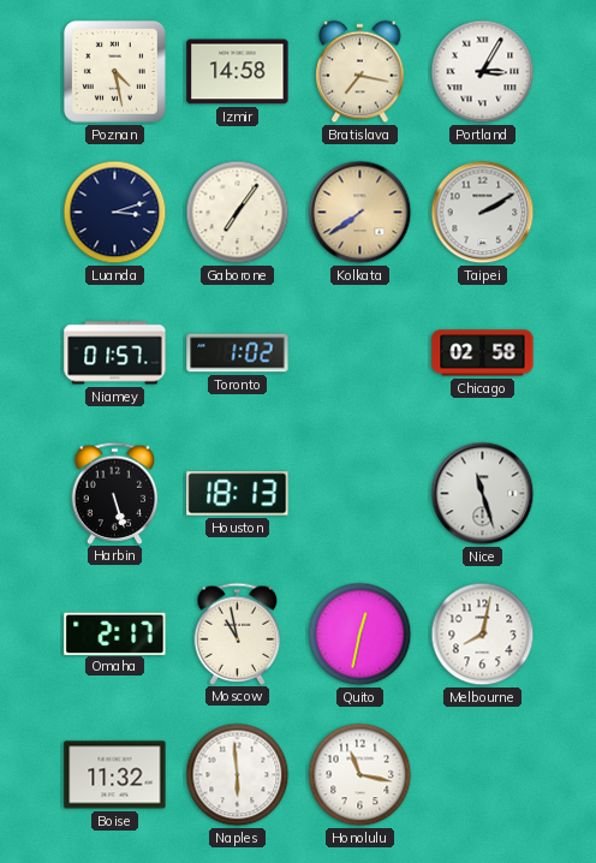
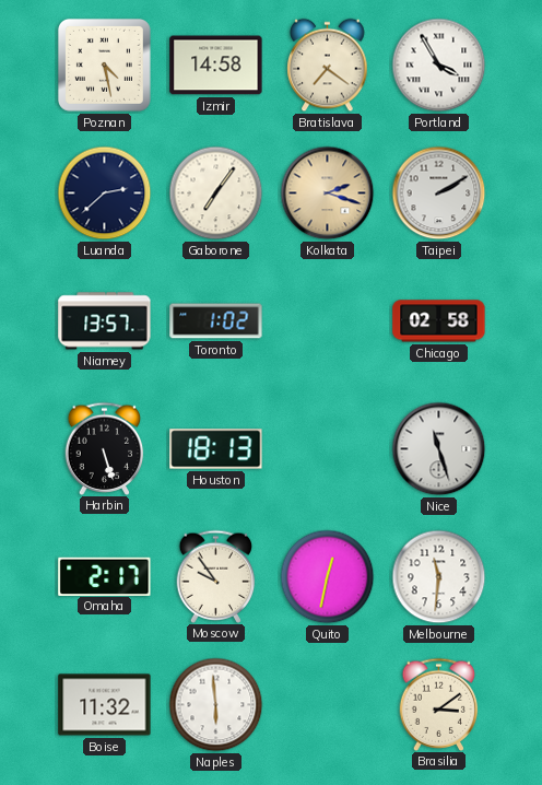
Bratislava: 7:17 -> 7:21
Portland: 3:05 -> 3:55
Luanda: 3:12 -> 2:38
Kolkata: 7:39 -> 2:18
Niamey: 01:57 -> 13:57
Moscow: 10:58 -> 9:54
Melbourne: 8:02 -> 11:31
Honolulu: 11:17 -> none
Brasilia: none -> 3:09
